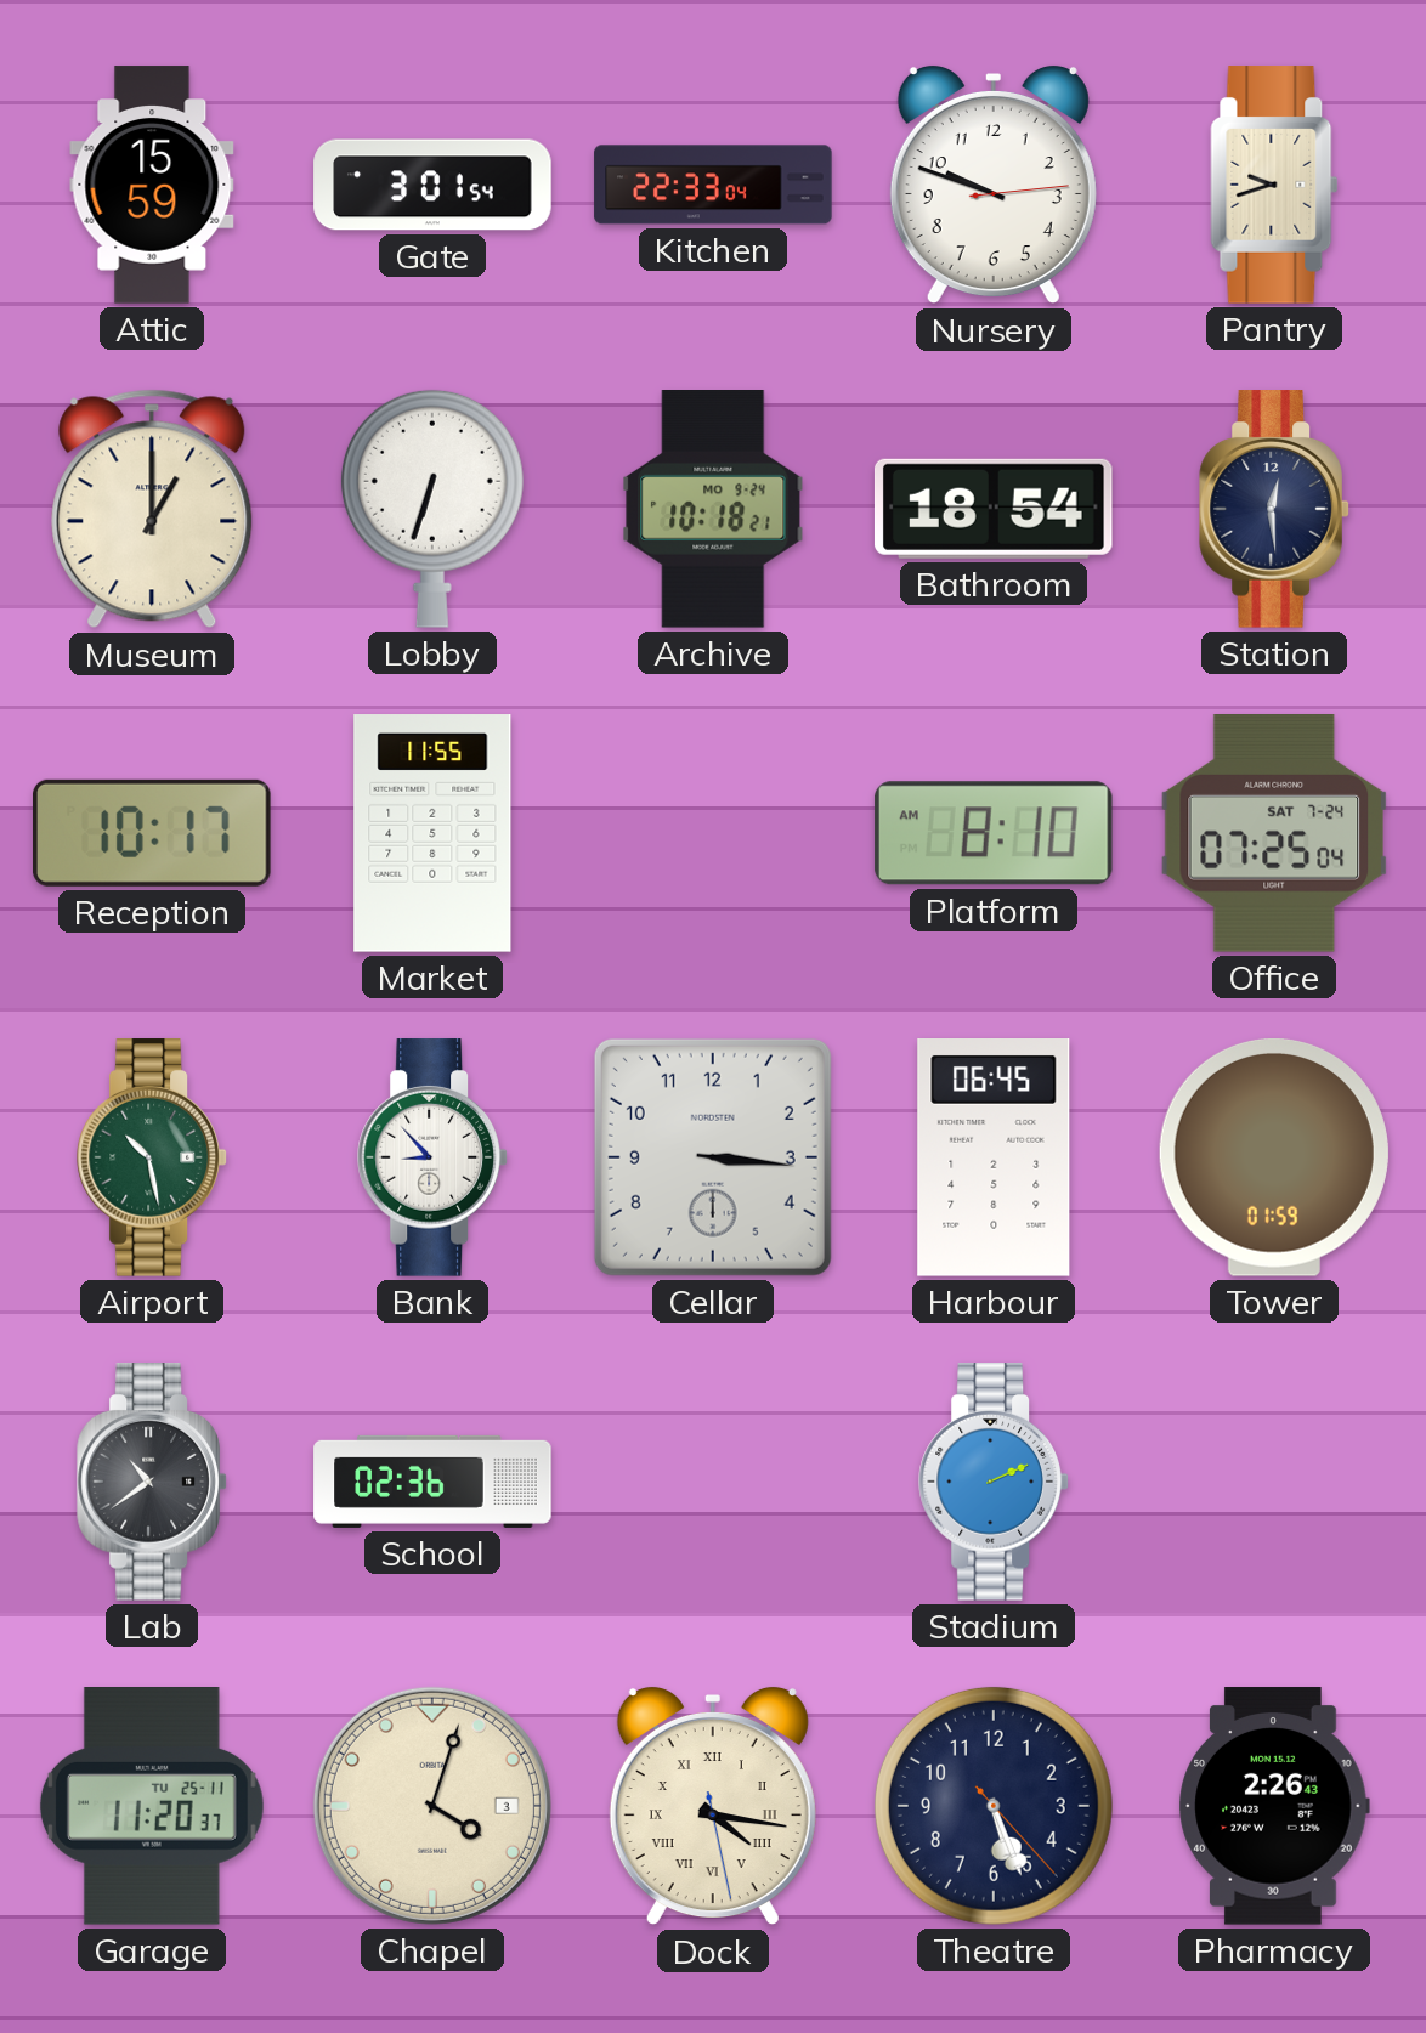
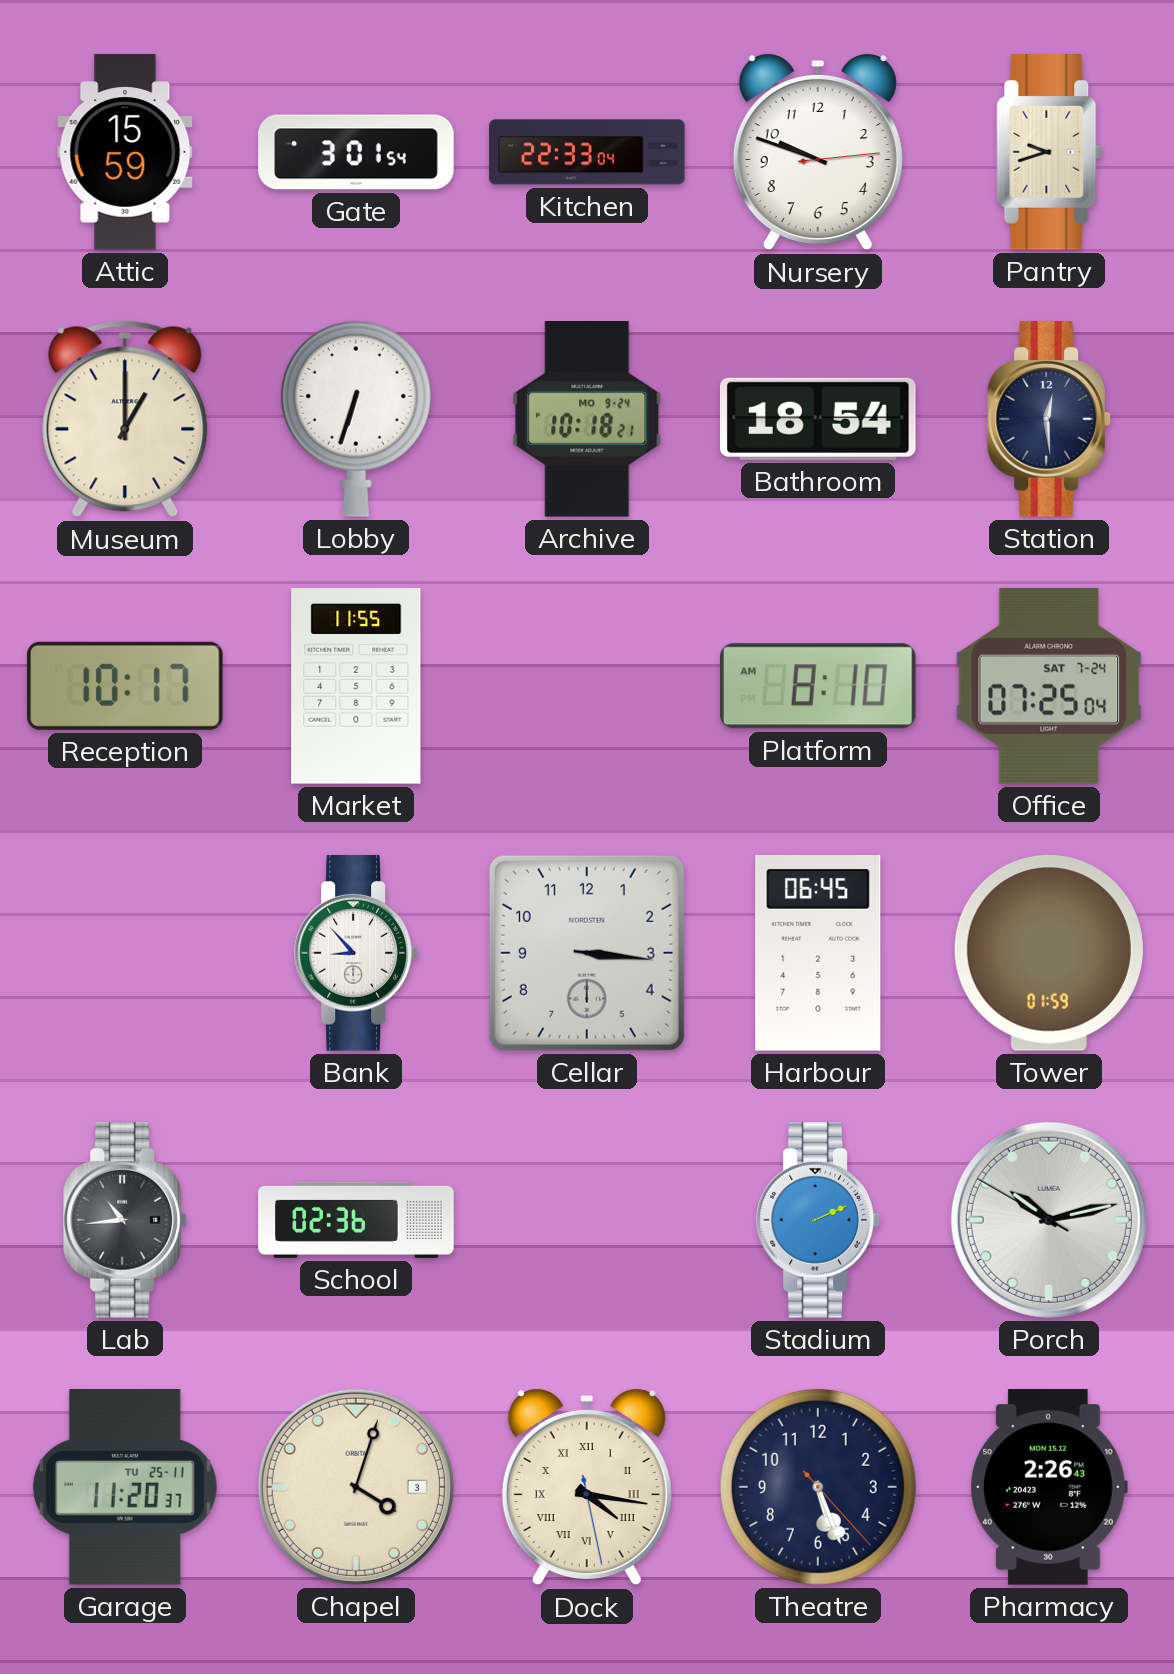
Airport: 10:28 -> none
Lab: 10:39 -> 10:44
Porch: none -> 10:12
